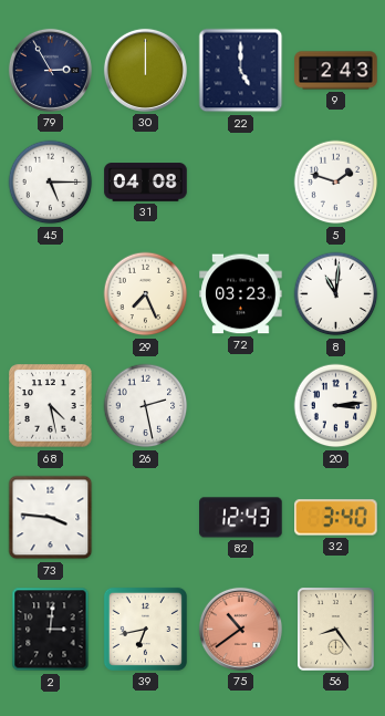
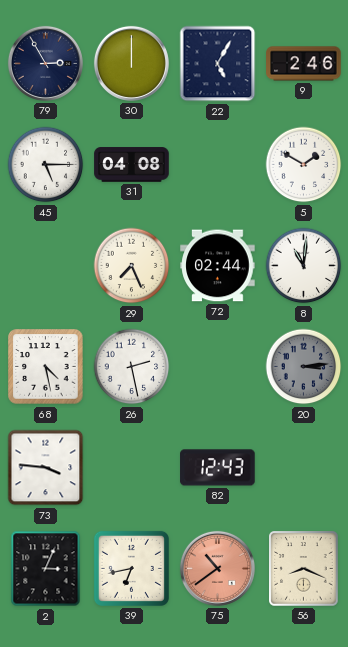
22: 5:00 -> 5:05
9: 2:43 -> 2:46
5: 1:48 -> 1:50
72: 03:23 -> 02:44
20 dial: white -> grey
32: 3:40 -> none
2: 3:01 -> 3:04
56: 8:24 -> 8:19
